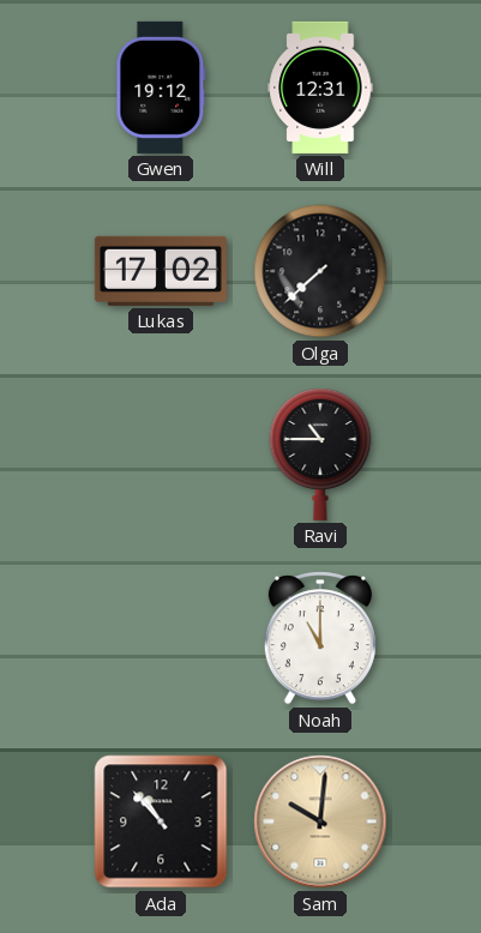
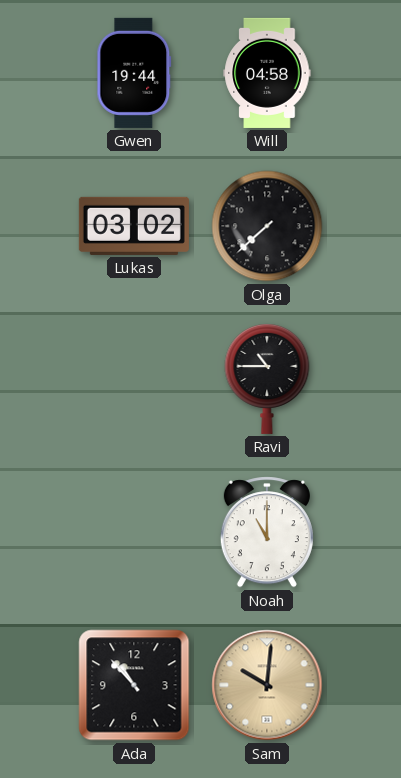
Gwen: 19:12 -> 19:44
Will: 12:31 -> 04:58
Lukas: 17:02 -> 03:02
